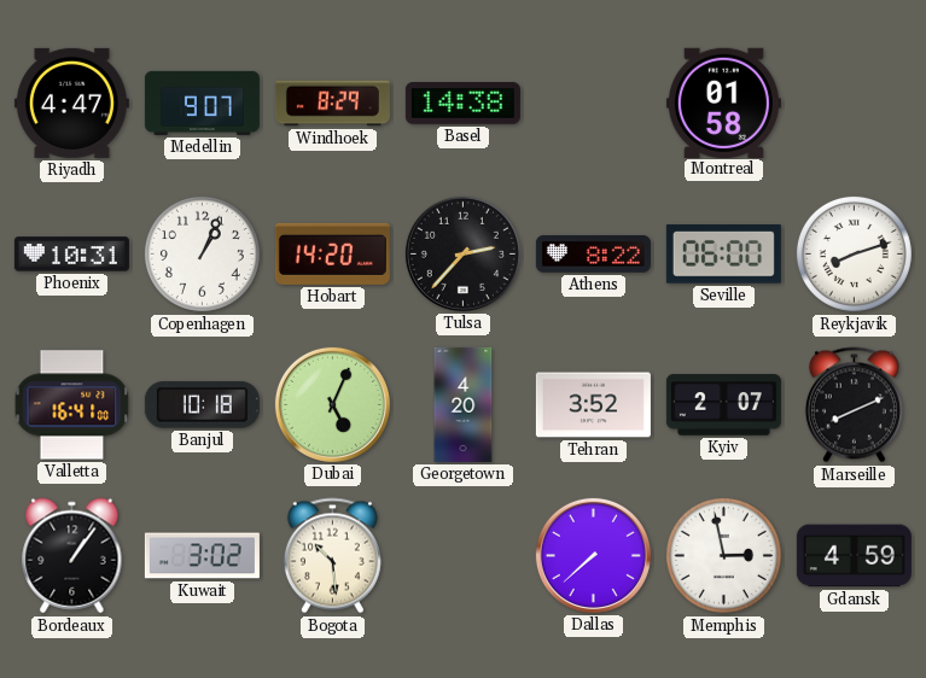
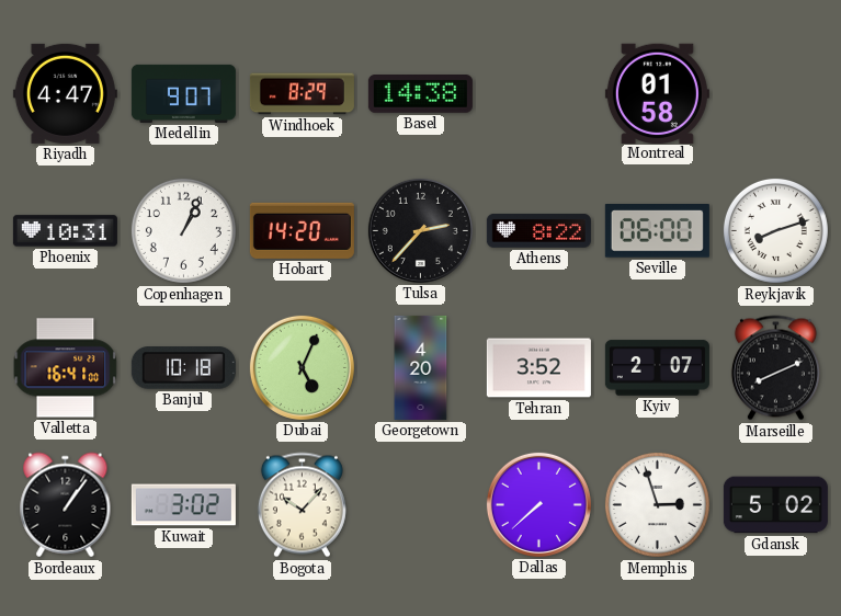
Bogota: 10:29 -> 10:07
Memphis: 2:58 -> 2:57
Gdansk: 4:59 -> 5:02
